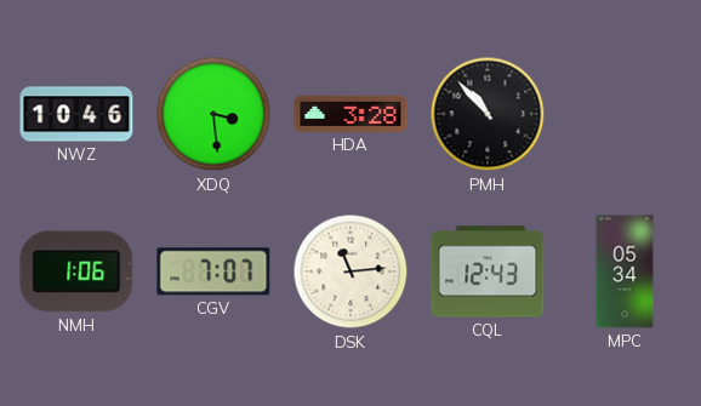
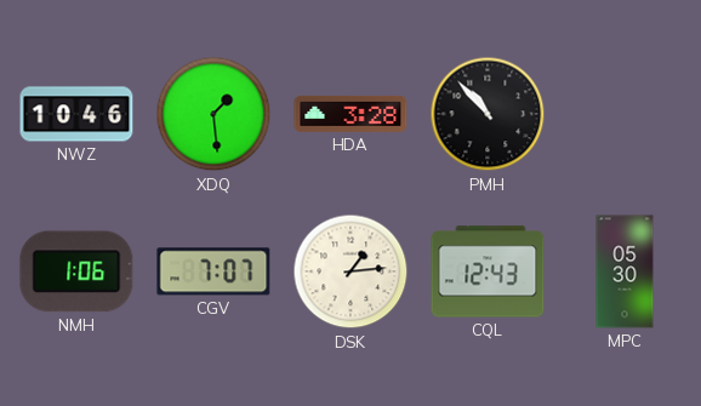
XDQ: 3:29 -> 1:29
DSK: 11:14 -> 1:14
MPC: 05:34 -> 05:30
